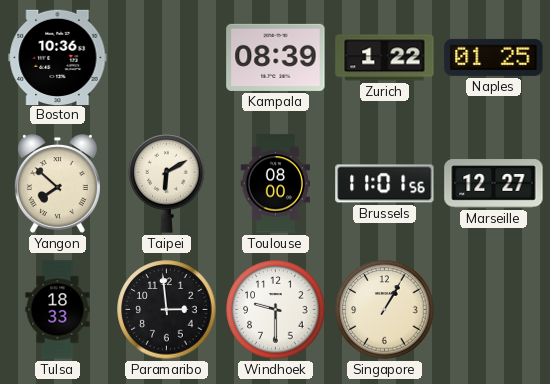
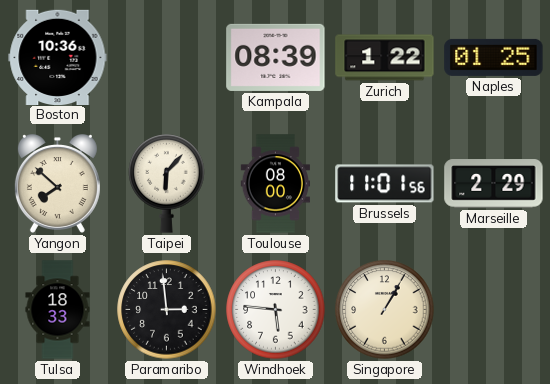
Taipei: 6:10 -> 6:07
Marseille: 12:27 -> 2:29
Windhoek: 9:30 -> 5:46
